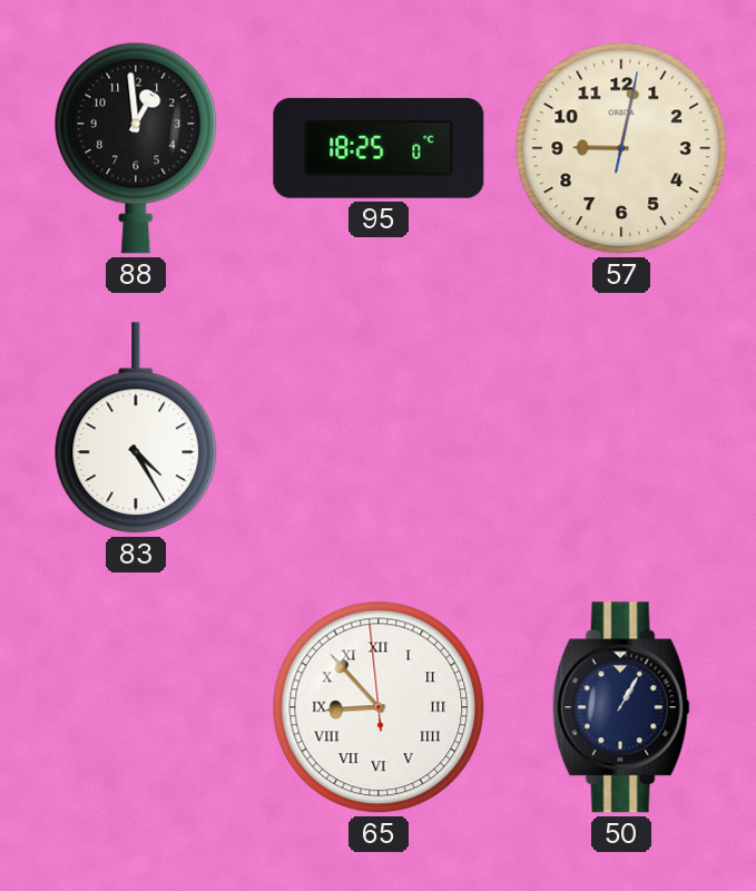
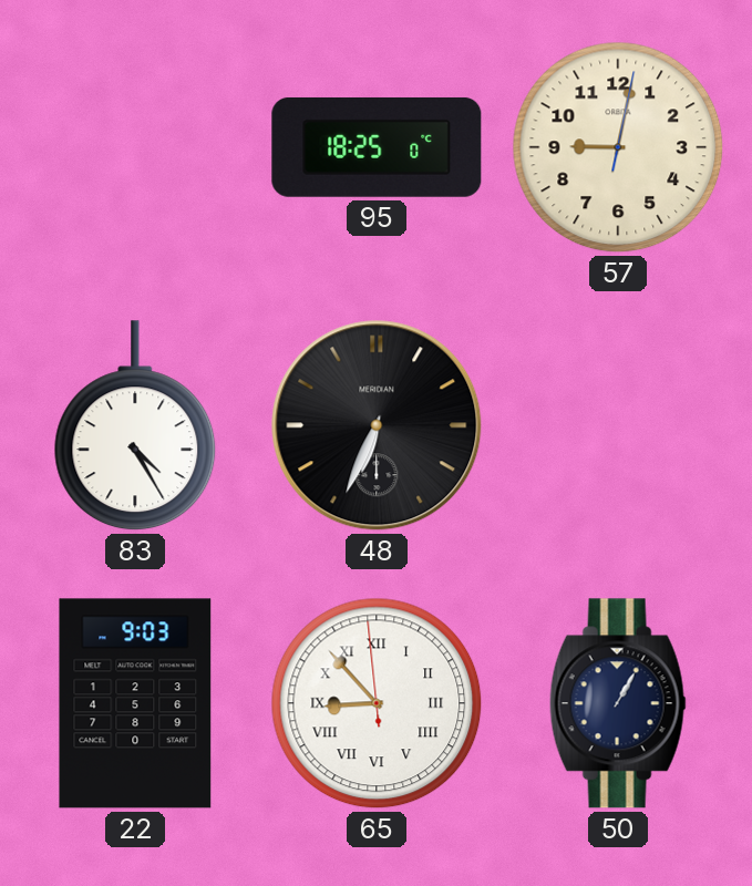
88: 12:59 -> none
48: none -> 6:34
22: none -> 9:03
